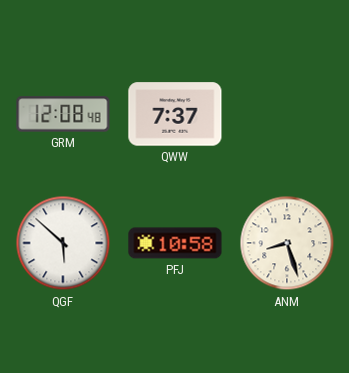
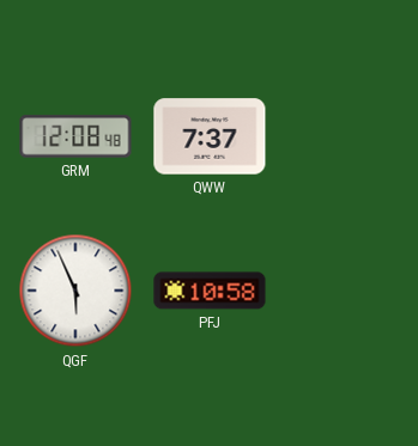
QGF: 5:52 -> 5:56
ANM: 8:27 -> none
